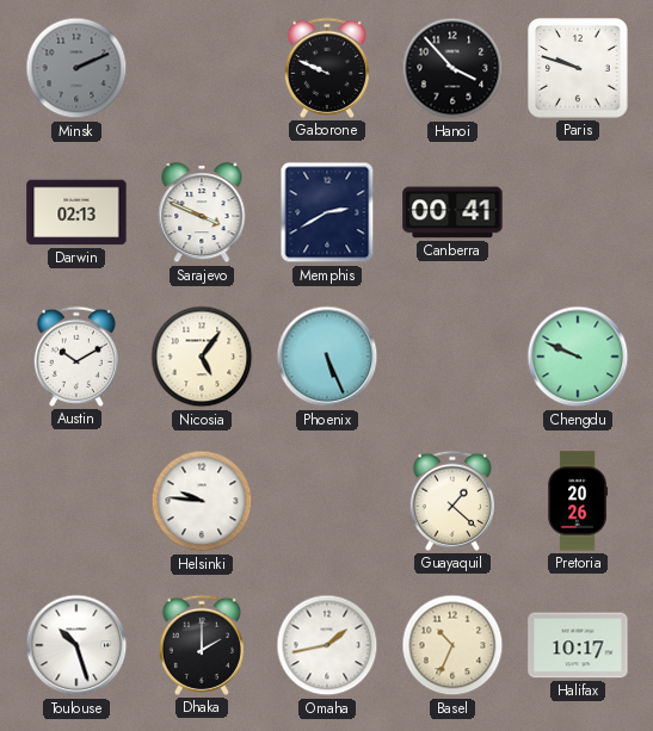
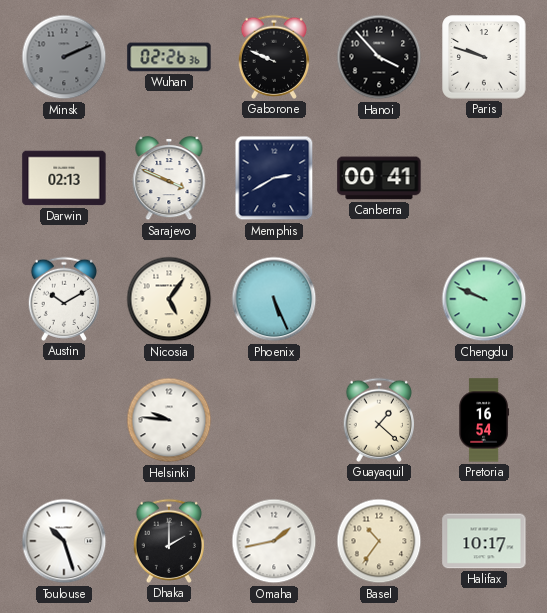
Wuhan: none -> 02:26
Pretoria: 20:26 -> 16:54
Basel: 10:34 -> 10:36
